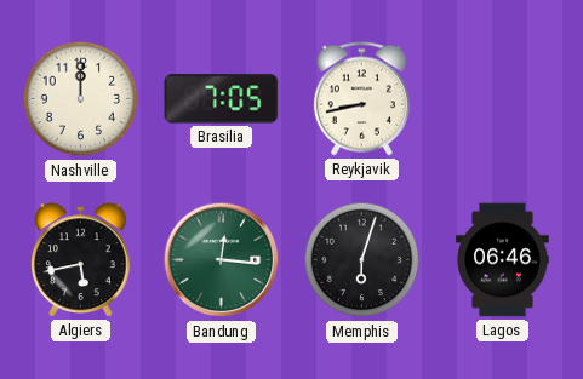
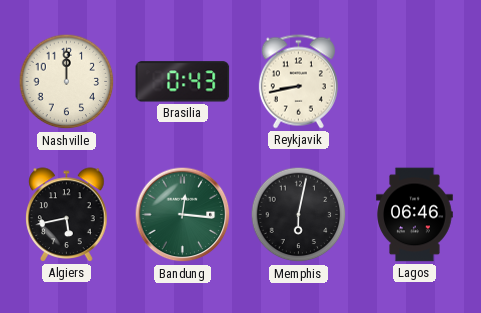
Brasilia: 7:05 -> 0:43
Memphis: 6:03 -> 6:02
